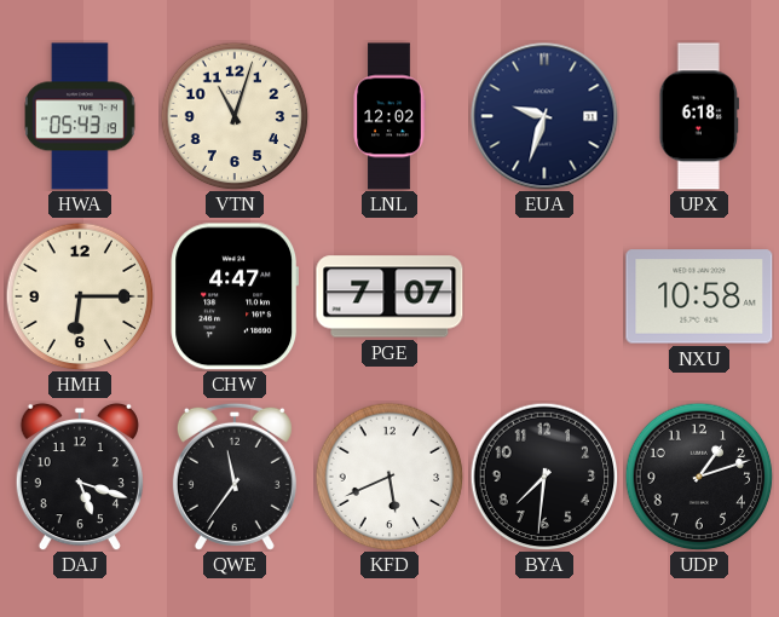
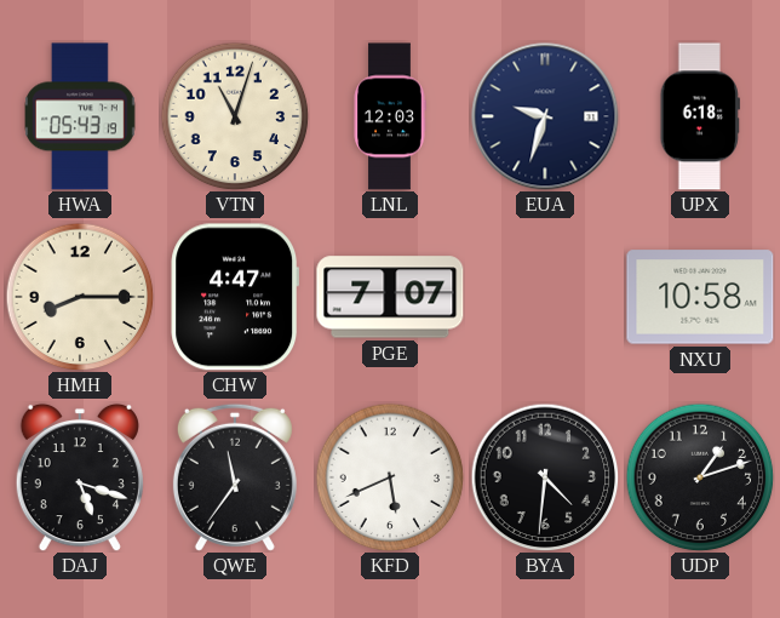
LNL: 12:02 -> 12:03
HMH: 6:15 -> 8:15
BYA: 7:31 -> 4:31
